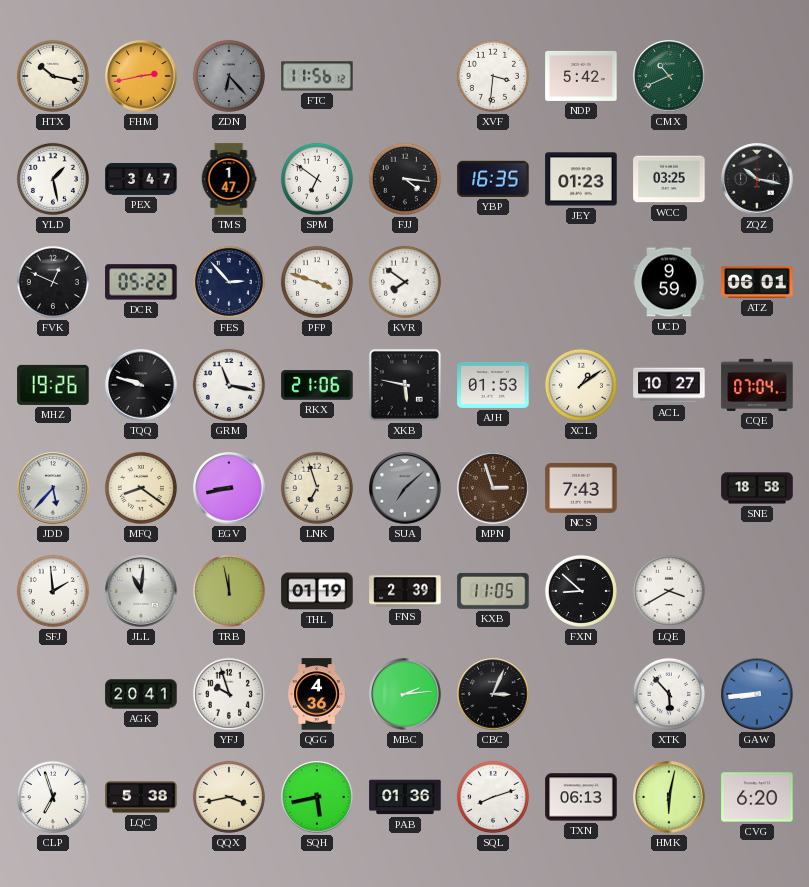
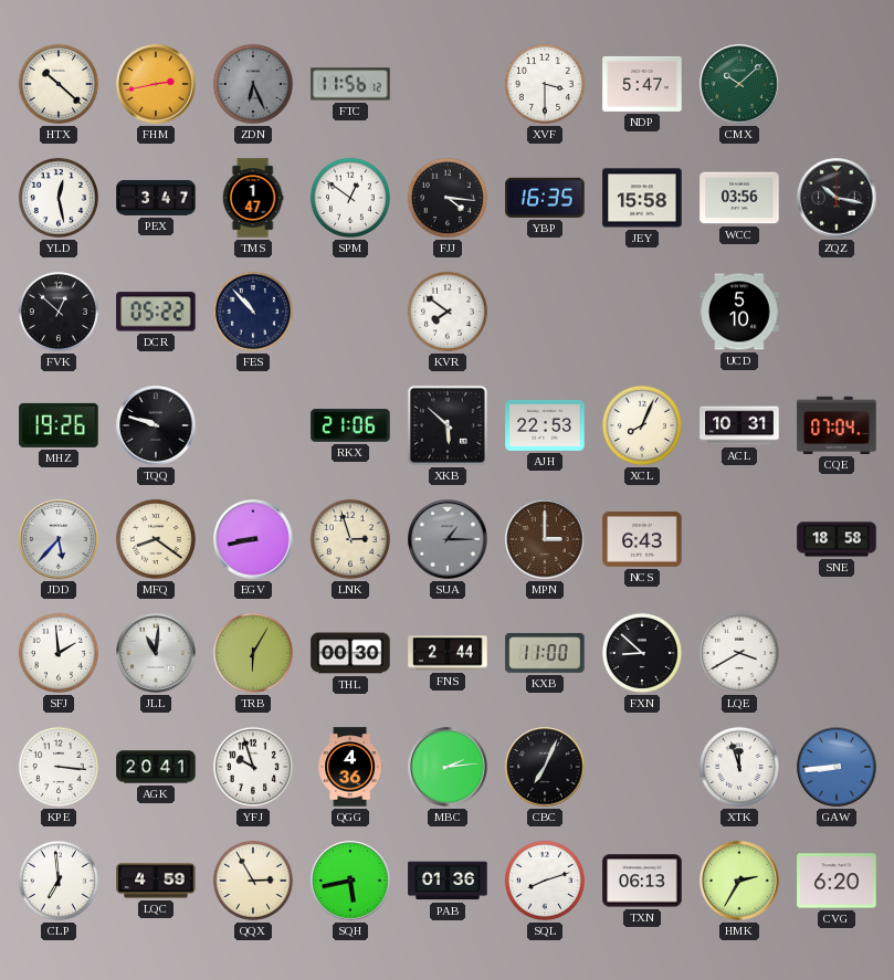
HTX: 10:17 -> 10:22
ZDN: 6:23 -> 6:26
XVF: 3:31 -> 3:30
NDP: 5:42 -> 5:47
CMX: 10:41 -> 10:08
YLD: 1:28 -> 12:28
SPM: 6:51 -> 12:51
JEY: 01:23 -> 15:58
WCC: 03:25 -> 03:56
FVK: 12:49 -> 12:52
FES: 2:53 -> 10:53
PFP: 3:48 -> none
UCD: 9:59 -> 5:10
ATZ: 06:01 -> none
GRM: 11:17 -> none
XKB: 5:47 -> 5:52
AJH: 01:53 -> 22:53
XCL: 1:09 -> 8:04
ACL: 10:27 -> 10:31
LNK: 6:57 -> 2:57
SUA: 7:08 -> 1:15
MPN: 2:57 -> 3:00
NCS: 7:43 -> 6:43
TRB: 11:58 -> 6:05
THL: 01:19 -> 00:30
FNS: 2:39 -> 2:44
KXB: 11:05 -> 11:00
KPE: none -> 3:16
CBC: 3:04 -> 7:04
XTK: 5:53 -> 11:57
CLP: 6:57 -> 6:59
LQC: 5:38 -> 4:59
QQX: 3:43 -> 2:55
HMK: 6:02 -> 2:35
